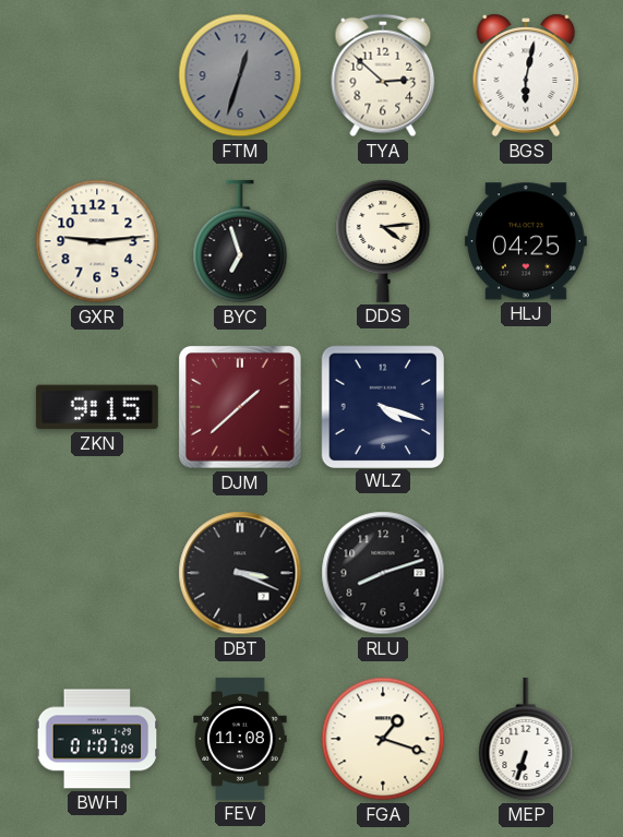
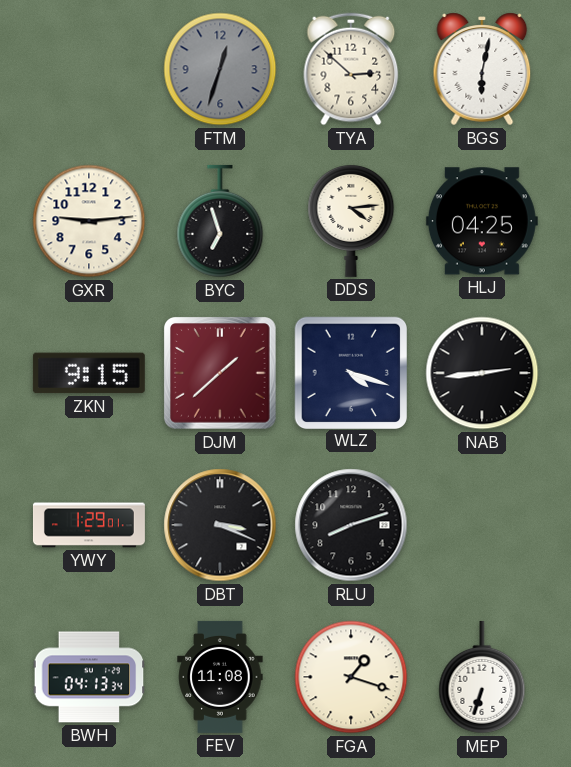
NAB: none -> 2:44
YWY: none -> 1:29
BWH: 01:07 -> 04:13
